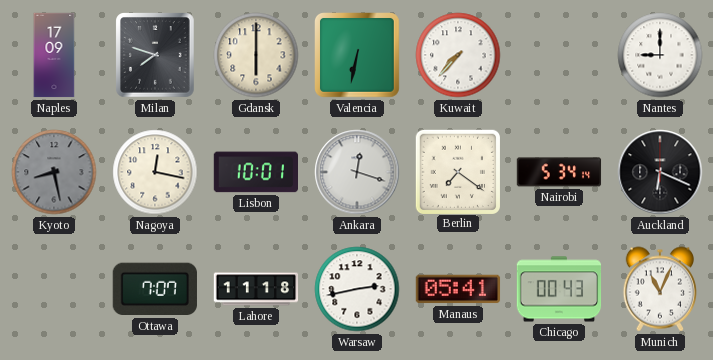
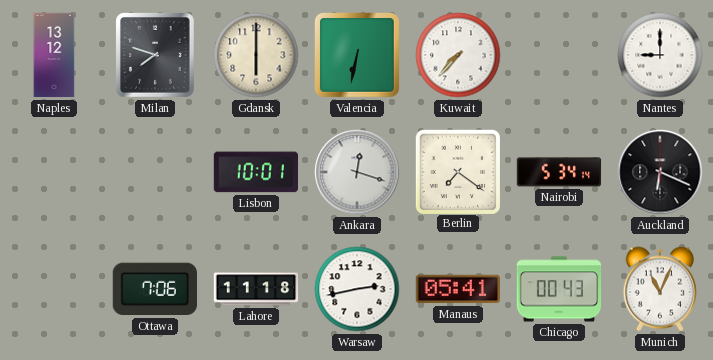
Naples: 17:09 -> 13:12
Kyoto: 8:28 -> none
Nagoya: 12:17 -> none
Ottawa: 7:07 -> 7:06
